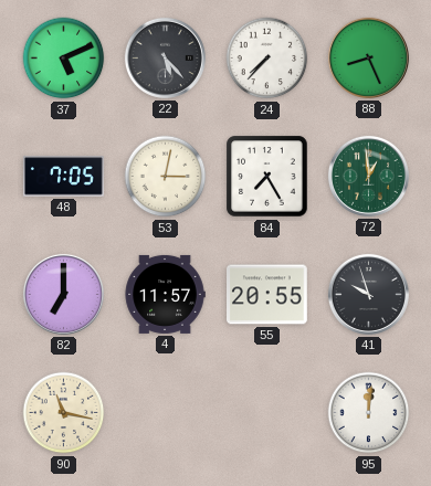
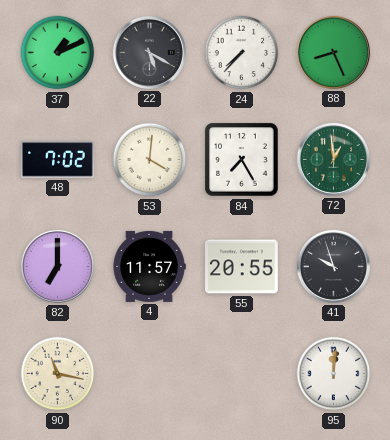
37: 5:11 -> 1:11
22: 5:23 -> 5:20
48: 7:05 -> 7:02
53: 3:02 -> 4:01
